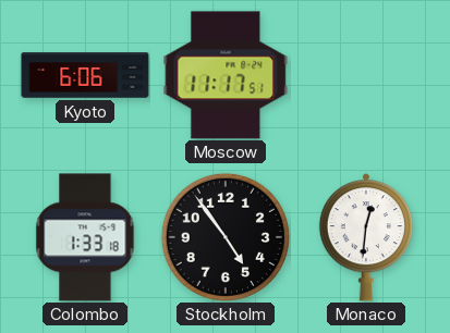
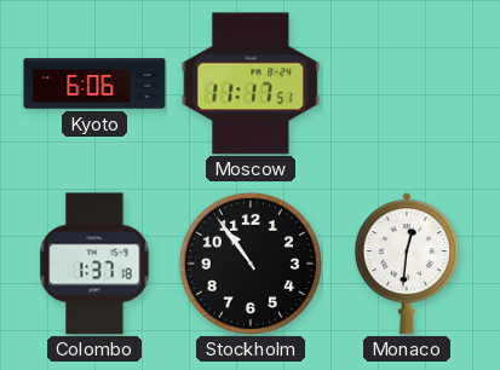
Colombo: 1:33 -> 1:37
Stockholm: 4:54 -> 10:54
